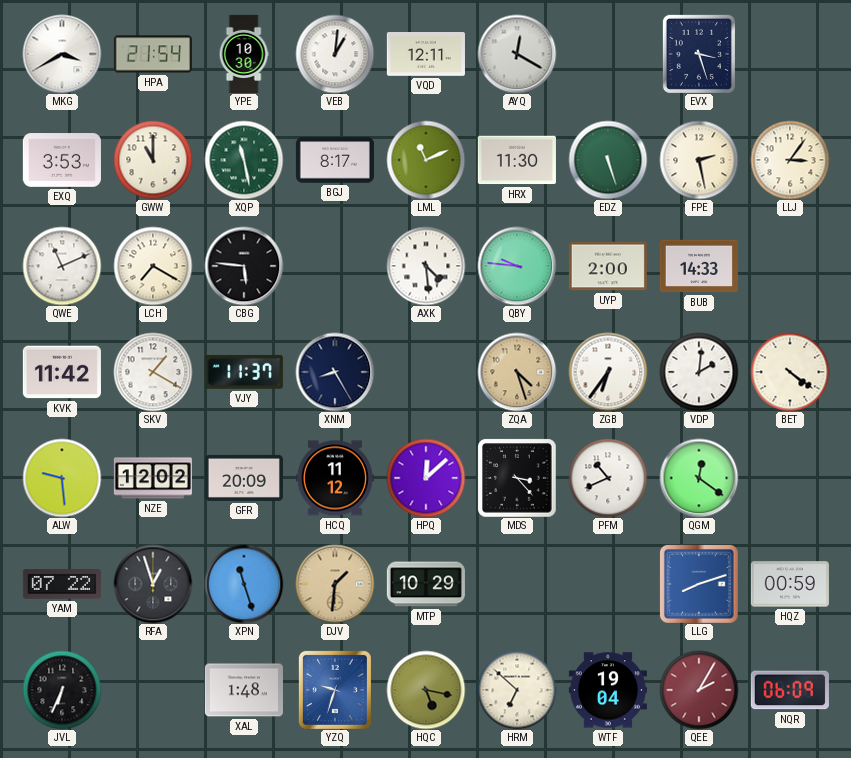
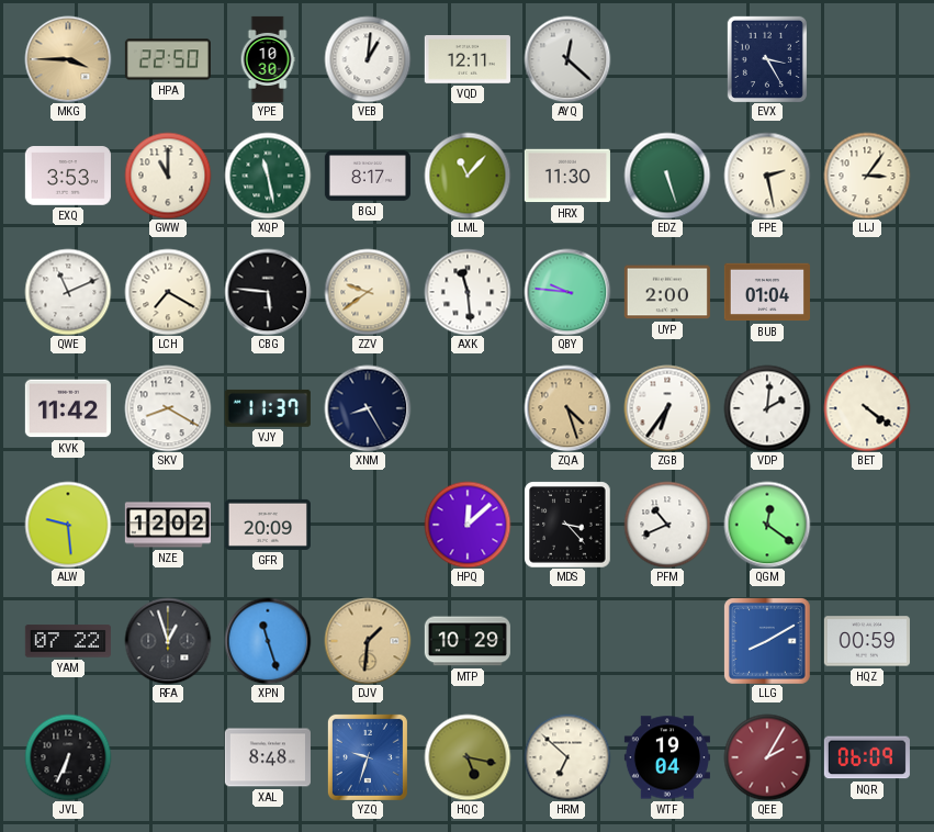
MKG: 3:40 -> 3:45
MKG dial: white -> champagne
HPA: 21:54 -> 22:50
AYQ: 12:20 -> 12:22
EVX: 3:27 -> 3:25
LML: 11:11 -> 11:07
ZZV: none -> 9:39
AXK: 4:29 -> 11:29
BUB: 14:33 -> 01:04
SKV: 1:20 -> 8:20
HCQ: 11:12 -> none
LLG: 8:12 -> 8:10
XAL: 1:48 -> 8:48
